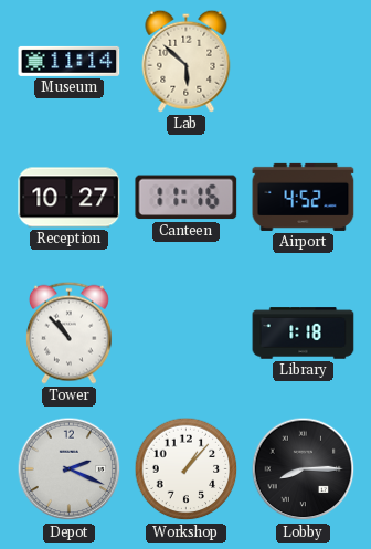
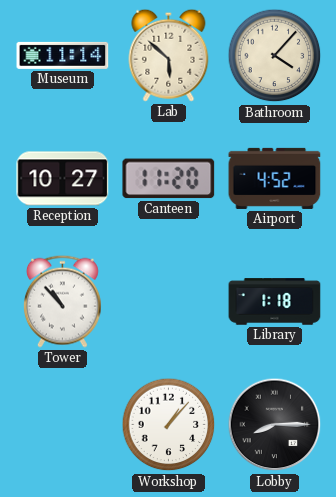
Bathroom: none -> 4:07
Canteen: 11:16 -> 11:20
Depot: 2:19 -> none
